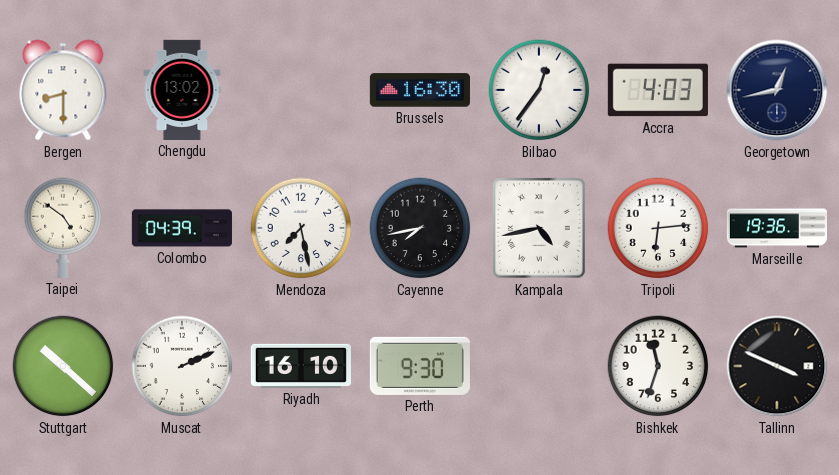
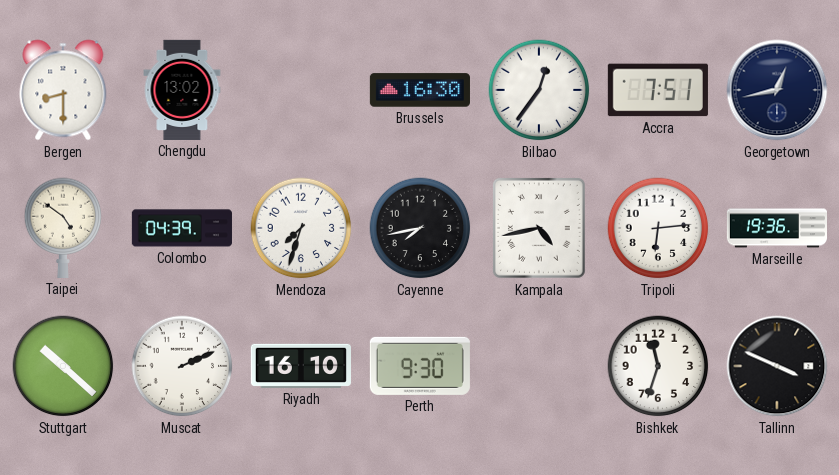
Accra: 4:03 -> 7:51
Mendoza: 7:28 -> 7:33
